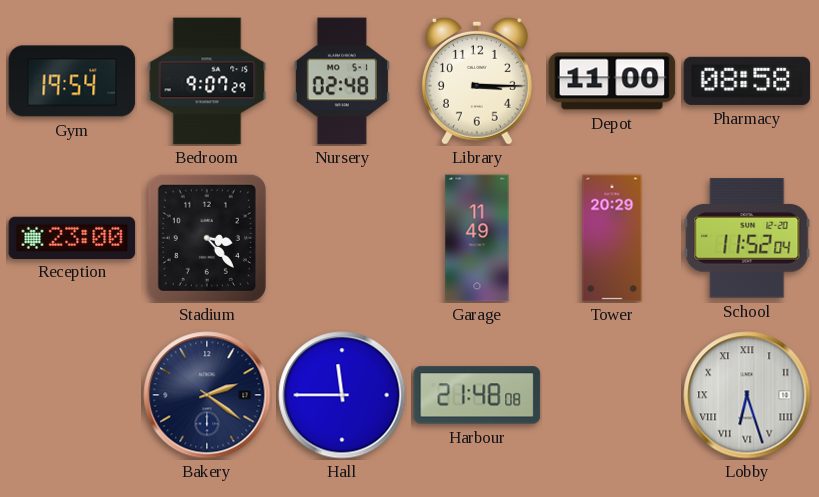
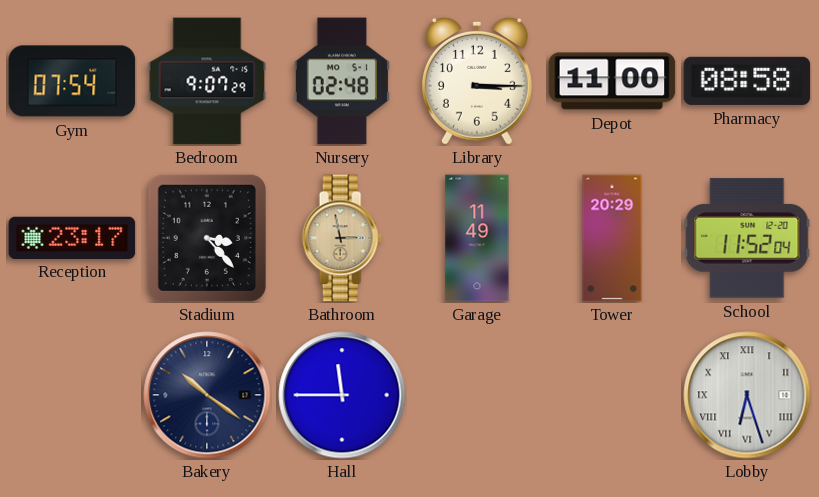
Gym: 19:54 -> 07:54
Reception: 23:00 -> 23:17
Bathroom: none -> 2:58
Bakery: 2:21 -> 10:21
Harbour: 21:48 -> none
